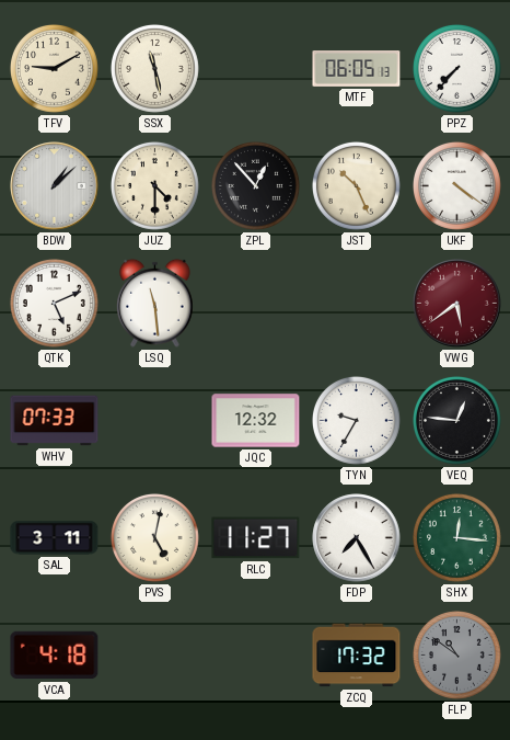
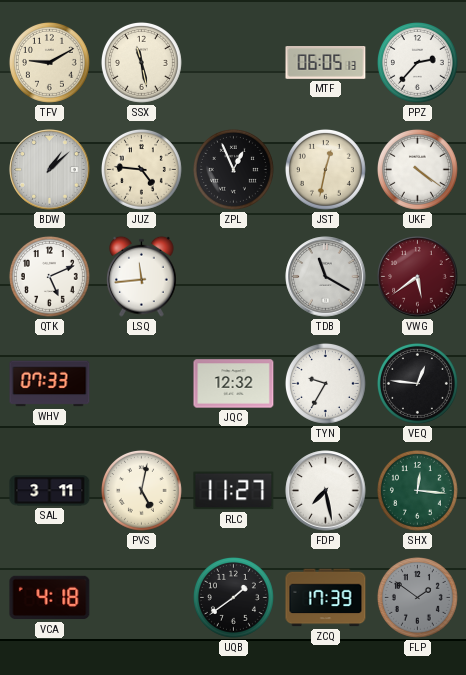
PPZ: 7:37 -> 2:37
JUZ: 4:30 -> 4:46
ZPL: 12:53 -> 12:56
JST: 10:26 -> 12:32
LSQ: 11:29 -> 11:44
TDB: none -> 11:20
FDP: 7:25 -> 7:28
UQB: none -> 1:39
ZCQ: 17:32 -> 17:39
FLP: 10:51 -> 1:51
